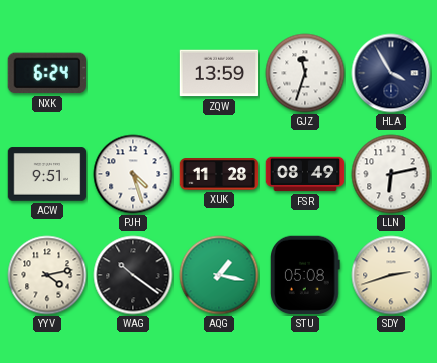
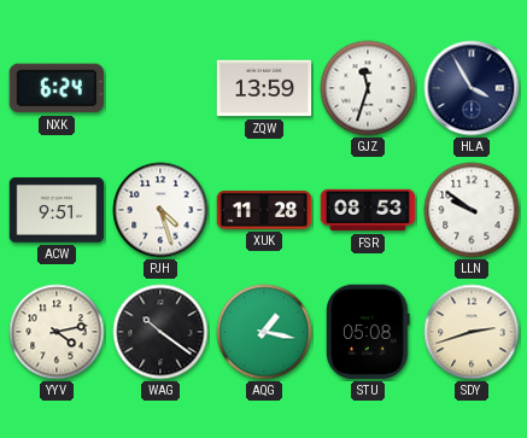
FSR: 08:49 -> 08:53
LLN: 6:13 -> 9:51
